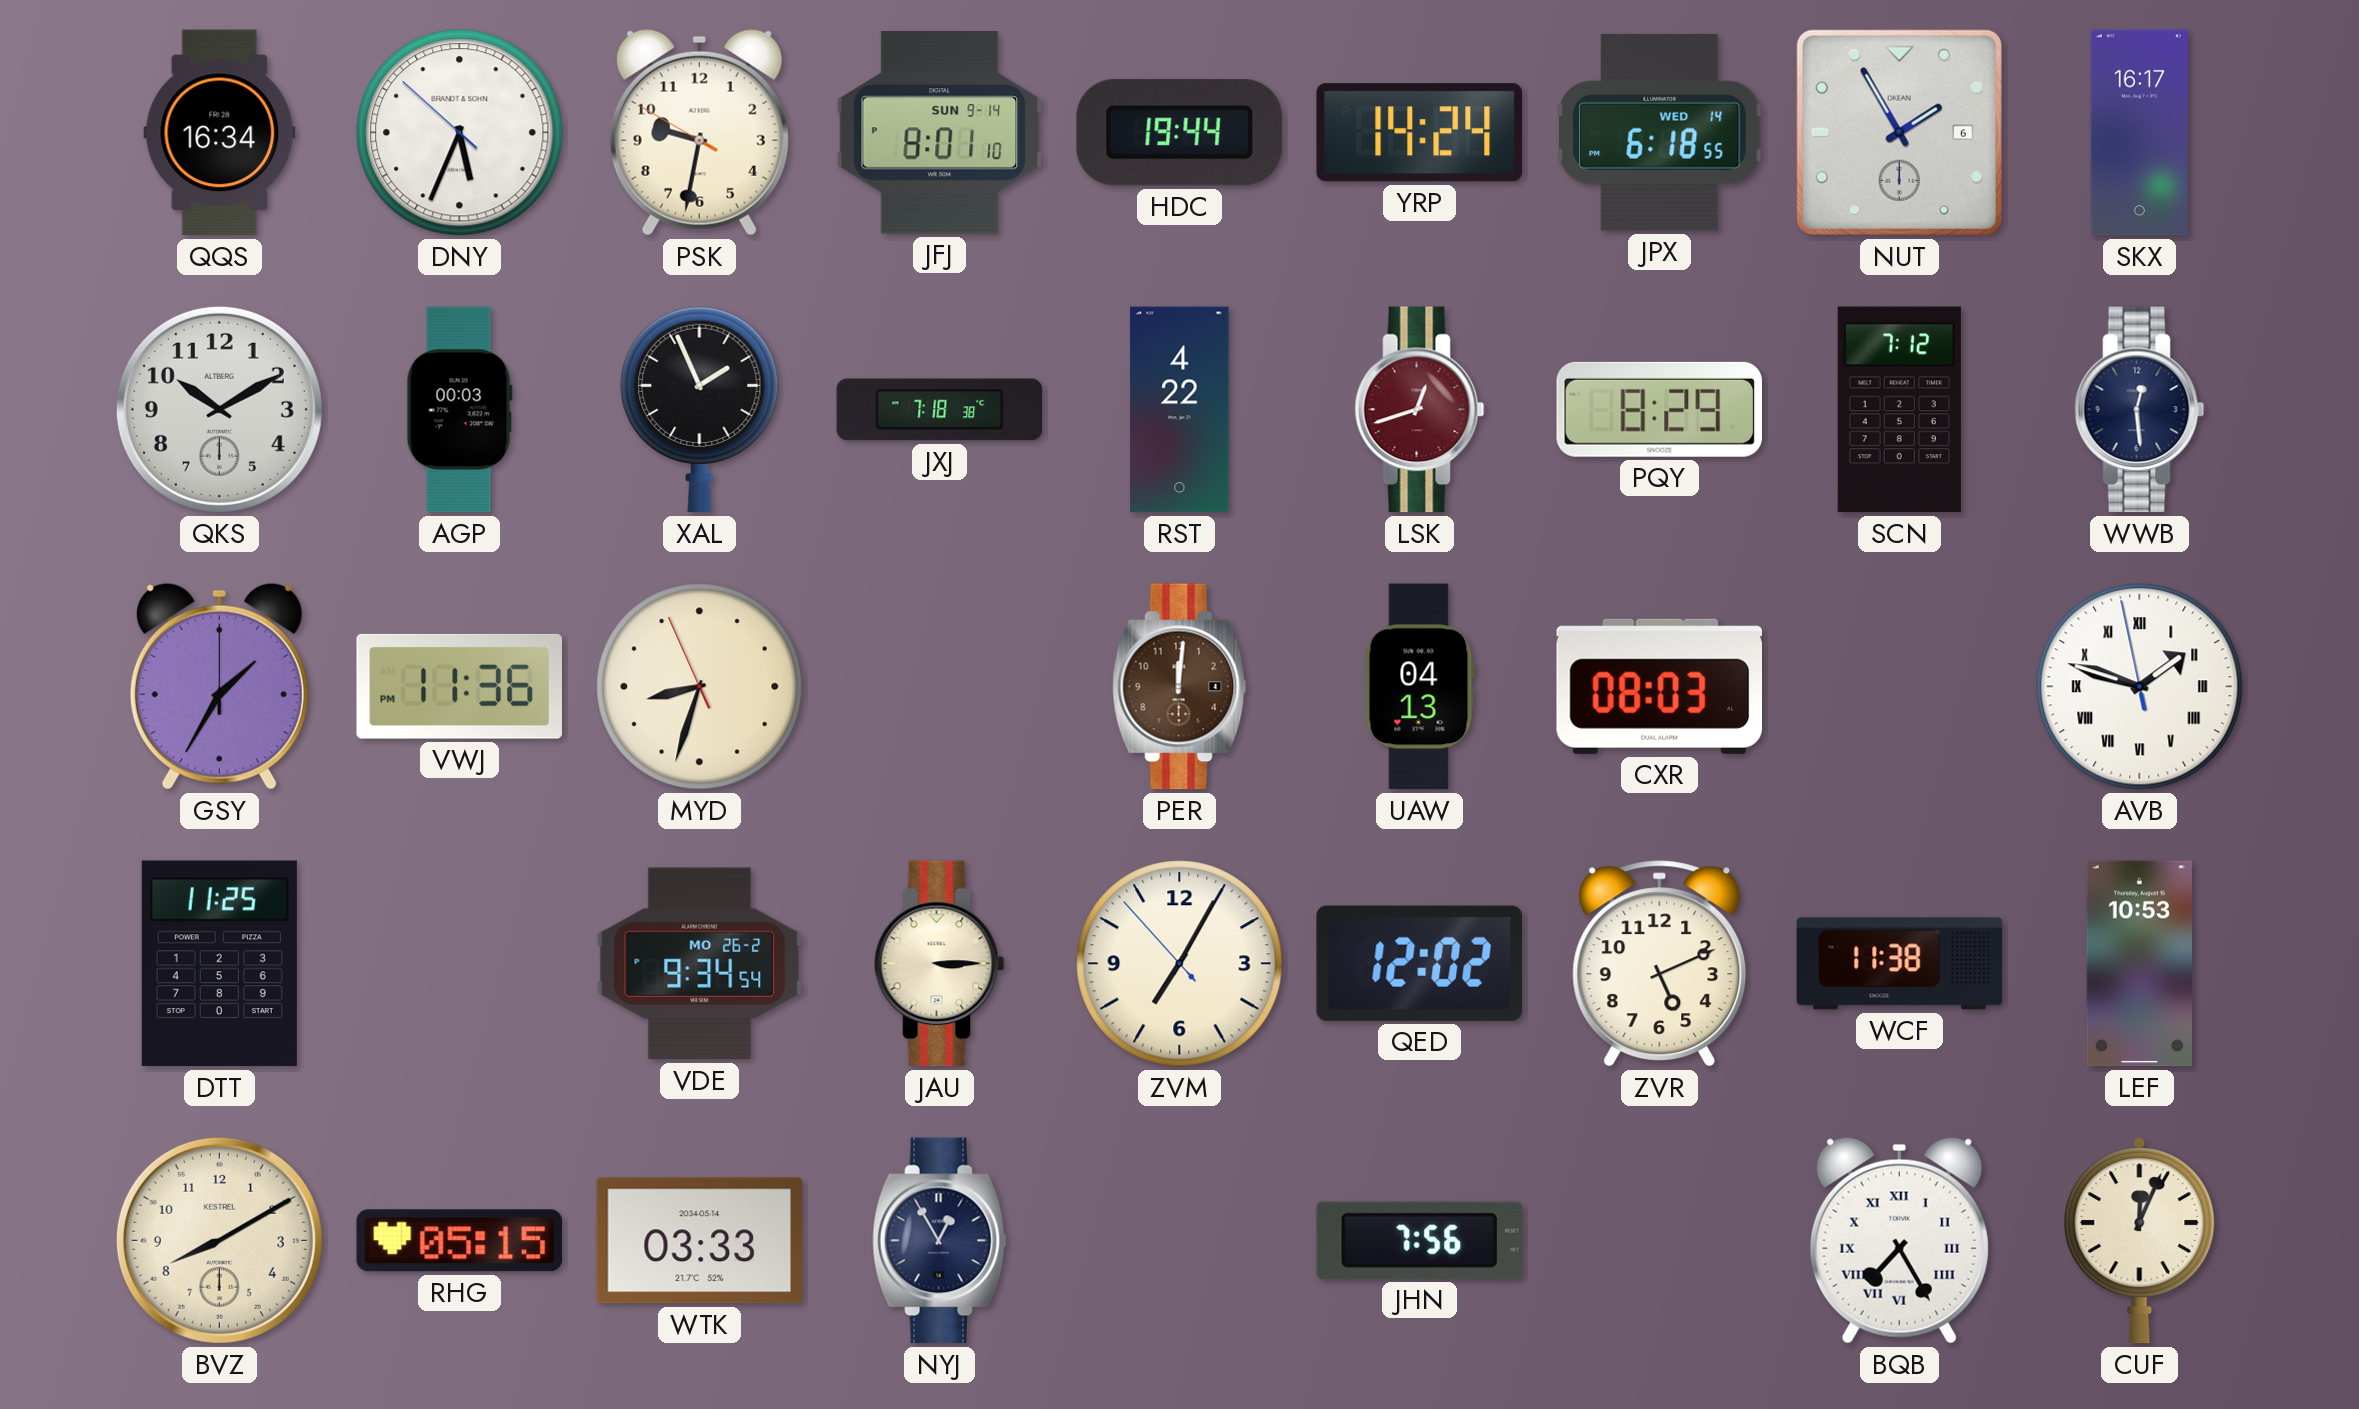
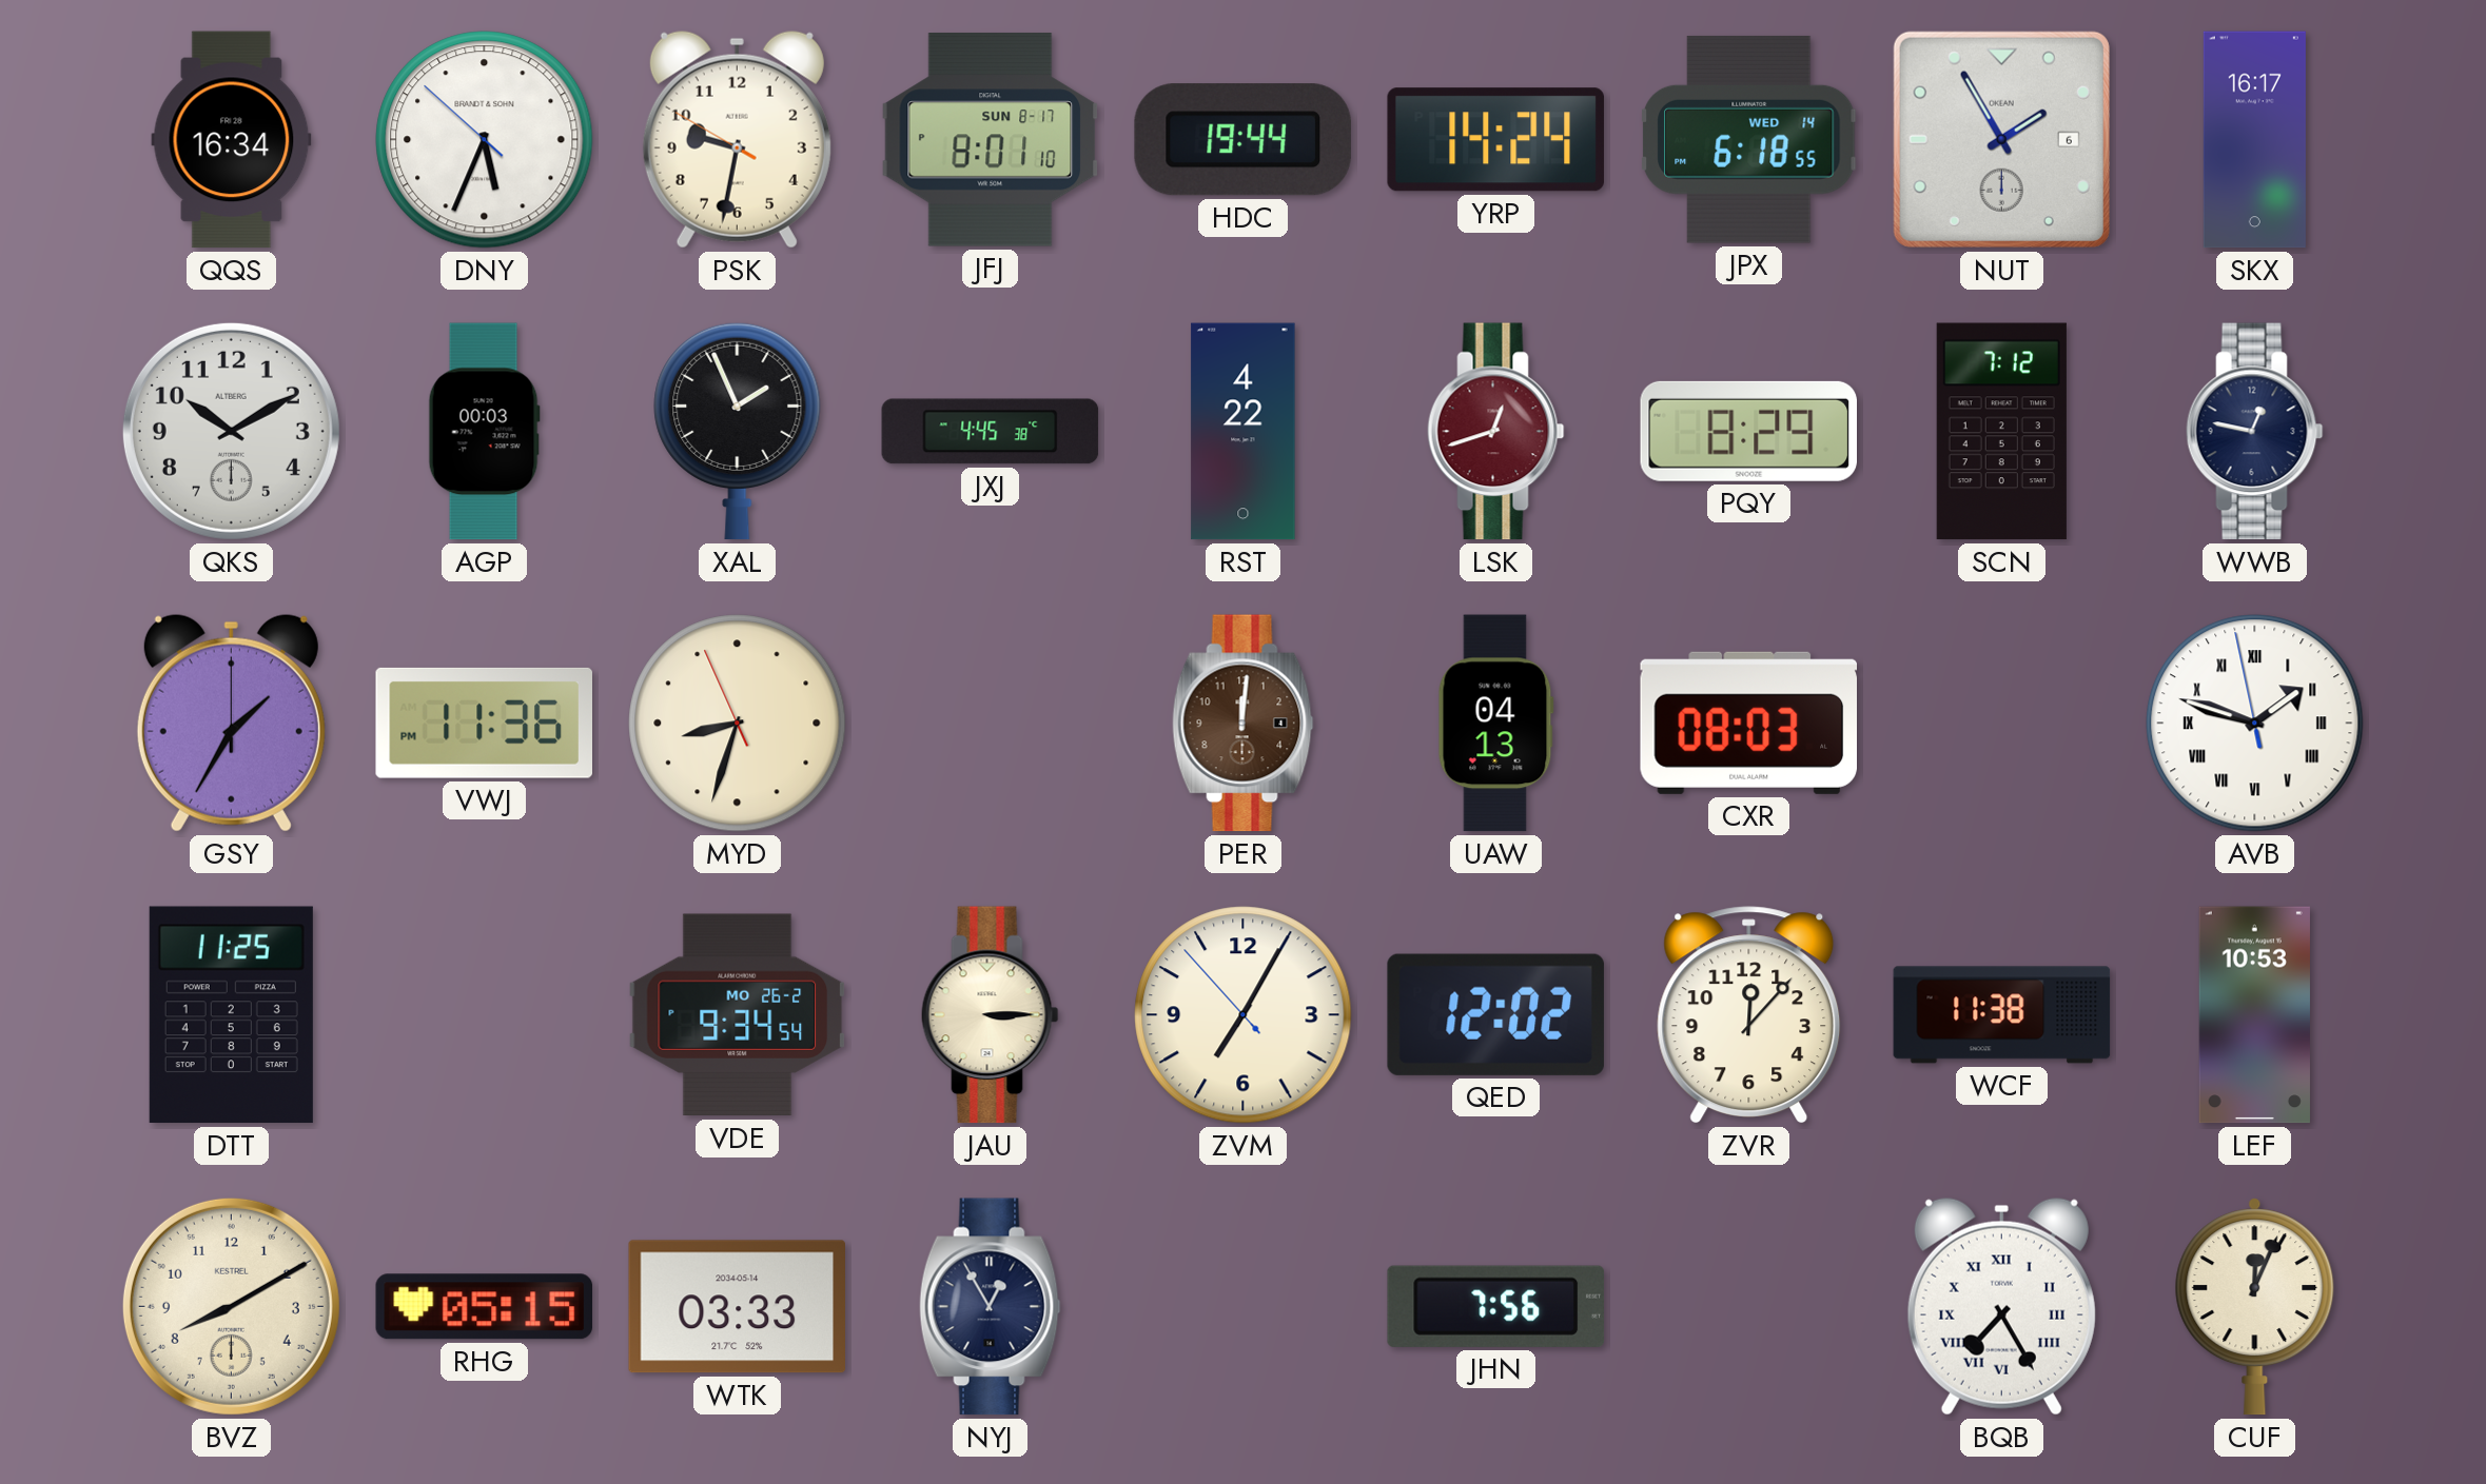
JFJ date: SUN 9-14 -> SUN 8-17
JXJ: 7:18 -> 4:45
WWB: 12:29 -> 12:47
ZVR: 5:11 -> 12:07
